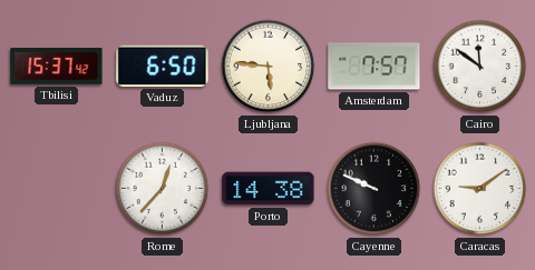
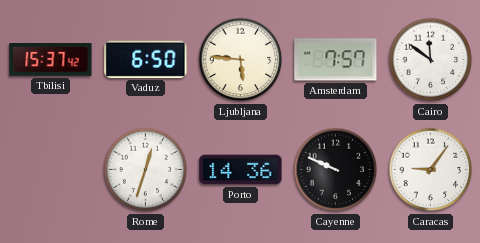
Rome: 12:37 -> 12:33
Porto: 14:38 -> 14:36
Caracas: 9:09 -> 9:06
